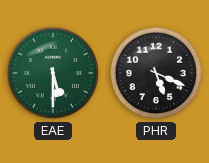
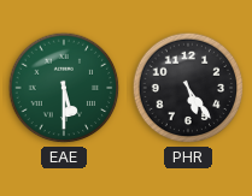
PHR: 5:19 -> 5:24
